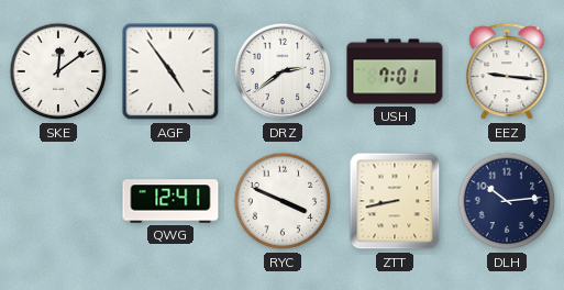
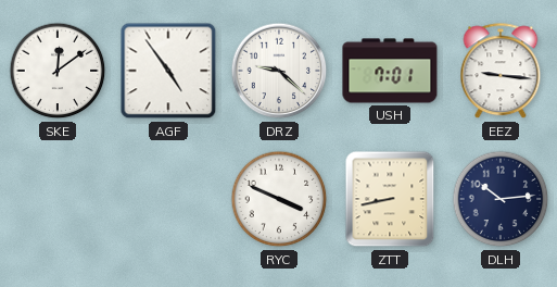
DRZ: 2:39 -> 9:22
QWG: 12:41 -> none
